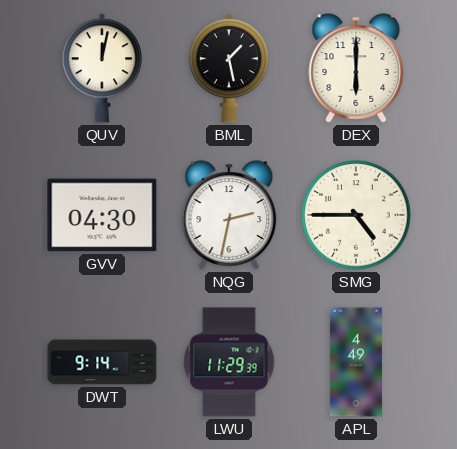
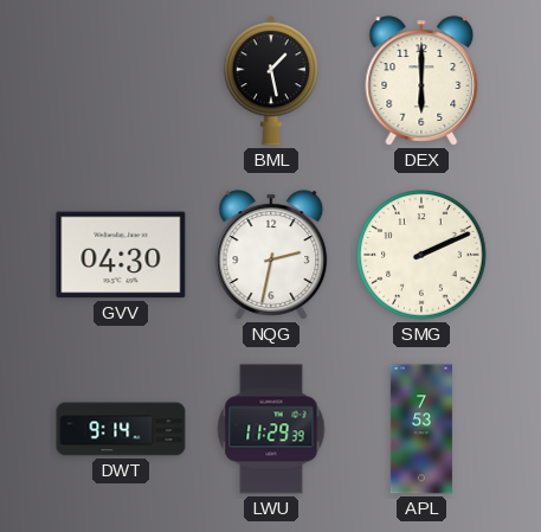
QUV: 12:02 -> none
SMG: 4:45 -> 2:11
APL: 4:49 -> 7:53
